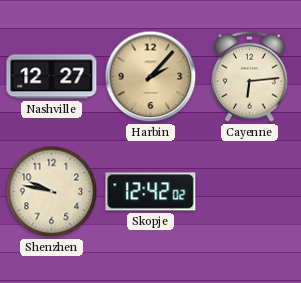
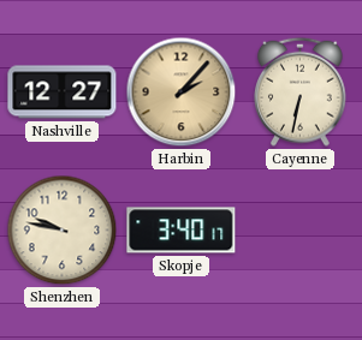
Cayenne: 6:14 -> 6:32
Skopje: 12:42 -> 3:40
